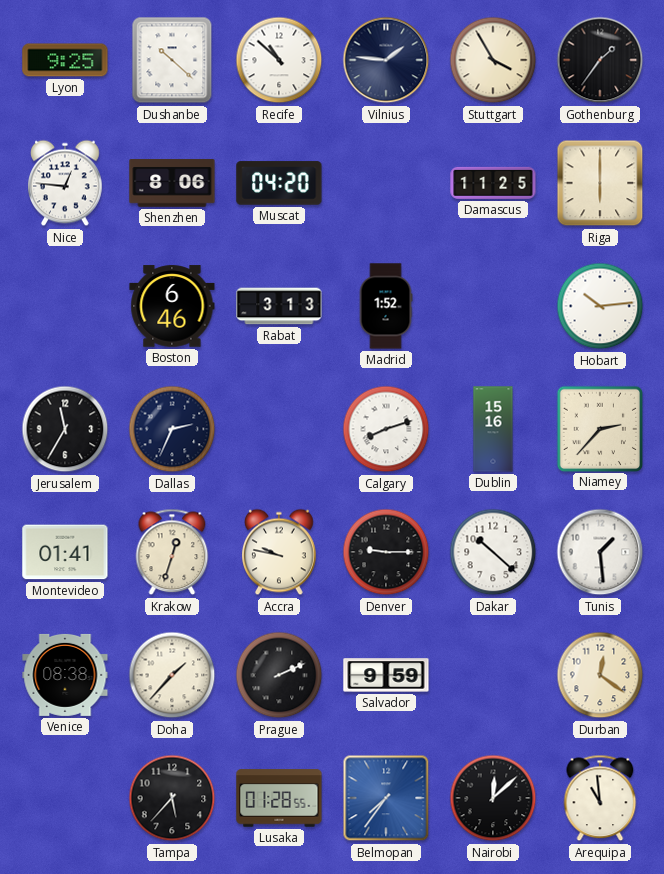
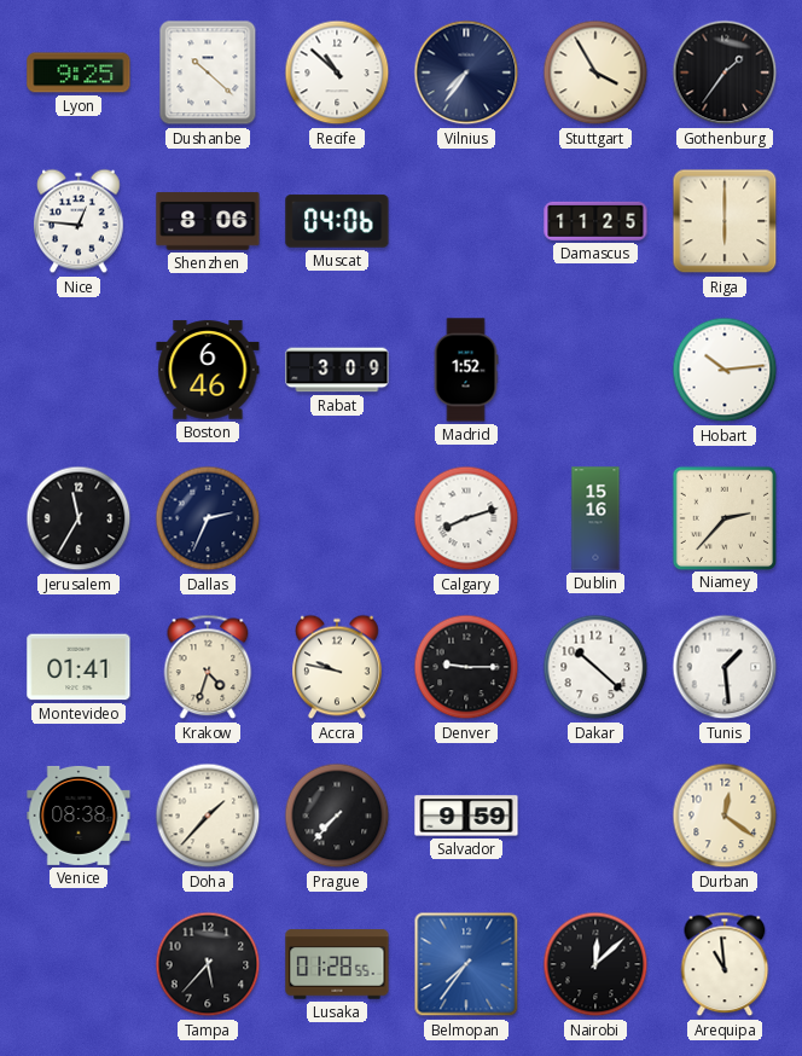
Vilnius: 1:46 -> 7:36
Muscat: 04:20 -> 04:06
Rabat: 3:13 -> 3:09
Krakow: 12:33 -> 4:33
Prague: 2:11 -> 7:37
